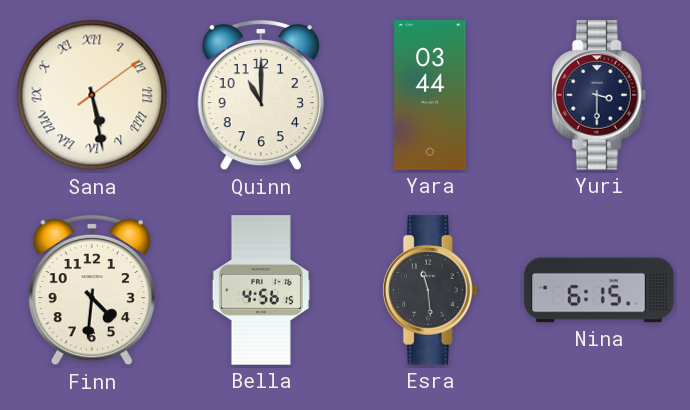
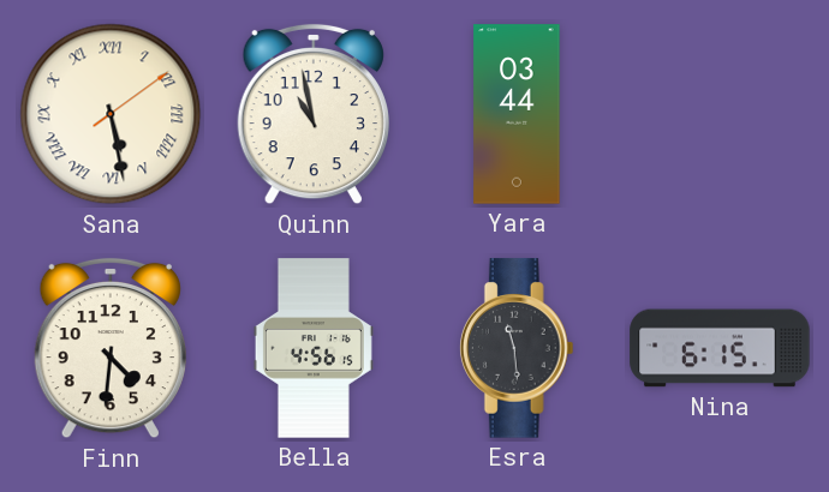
Quinn: 11:00 -> 10:58
Yuri: 3:30 -> none
